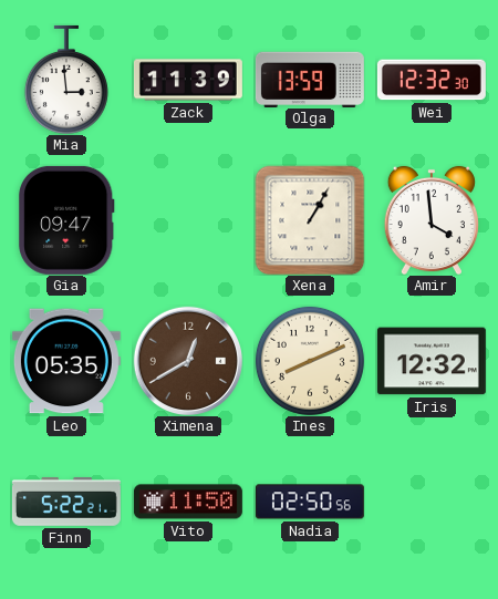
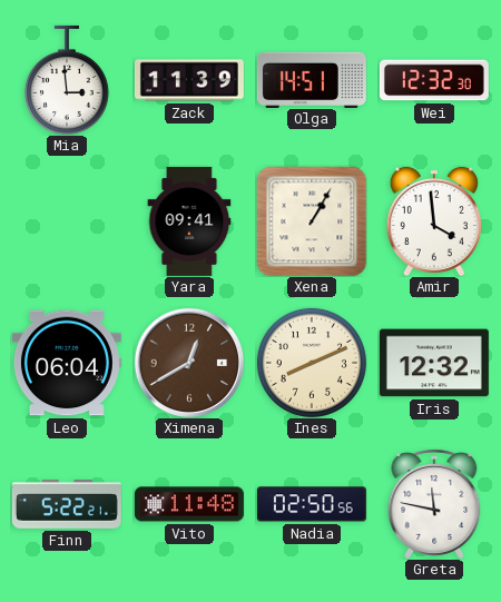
Olga: 13:59 -> 14:51
Gia: 09:47 -> none
Yara: none -> 09:41
Leo: 05:35 -> 06:04
Vito: 11:50 -> 11:48
Greta: none -> 11:47
